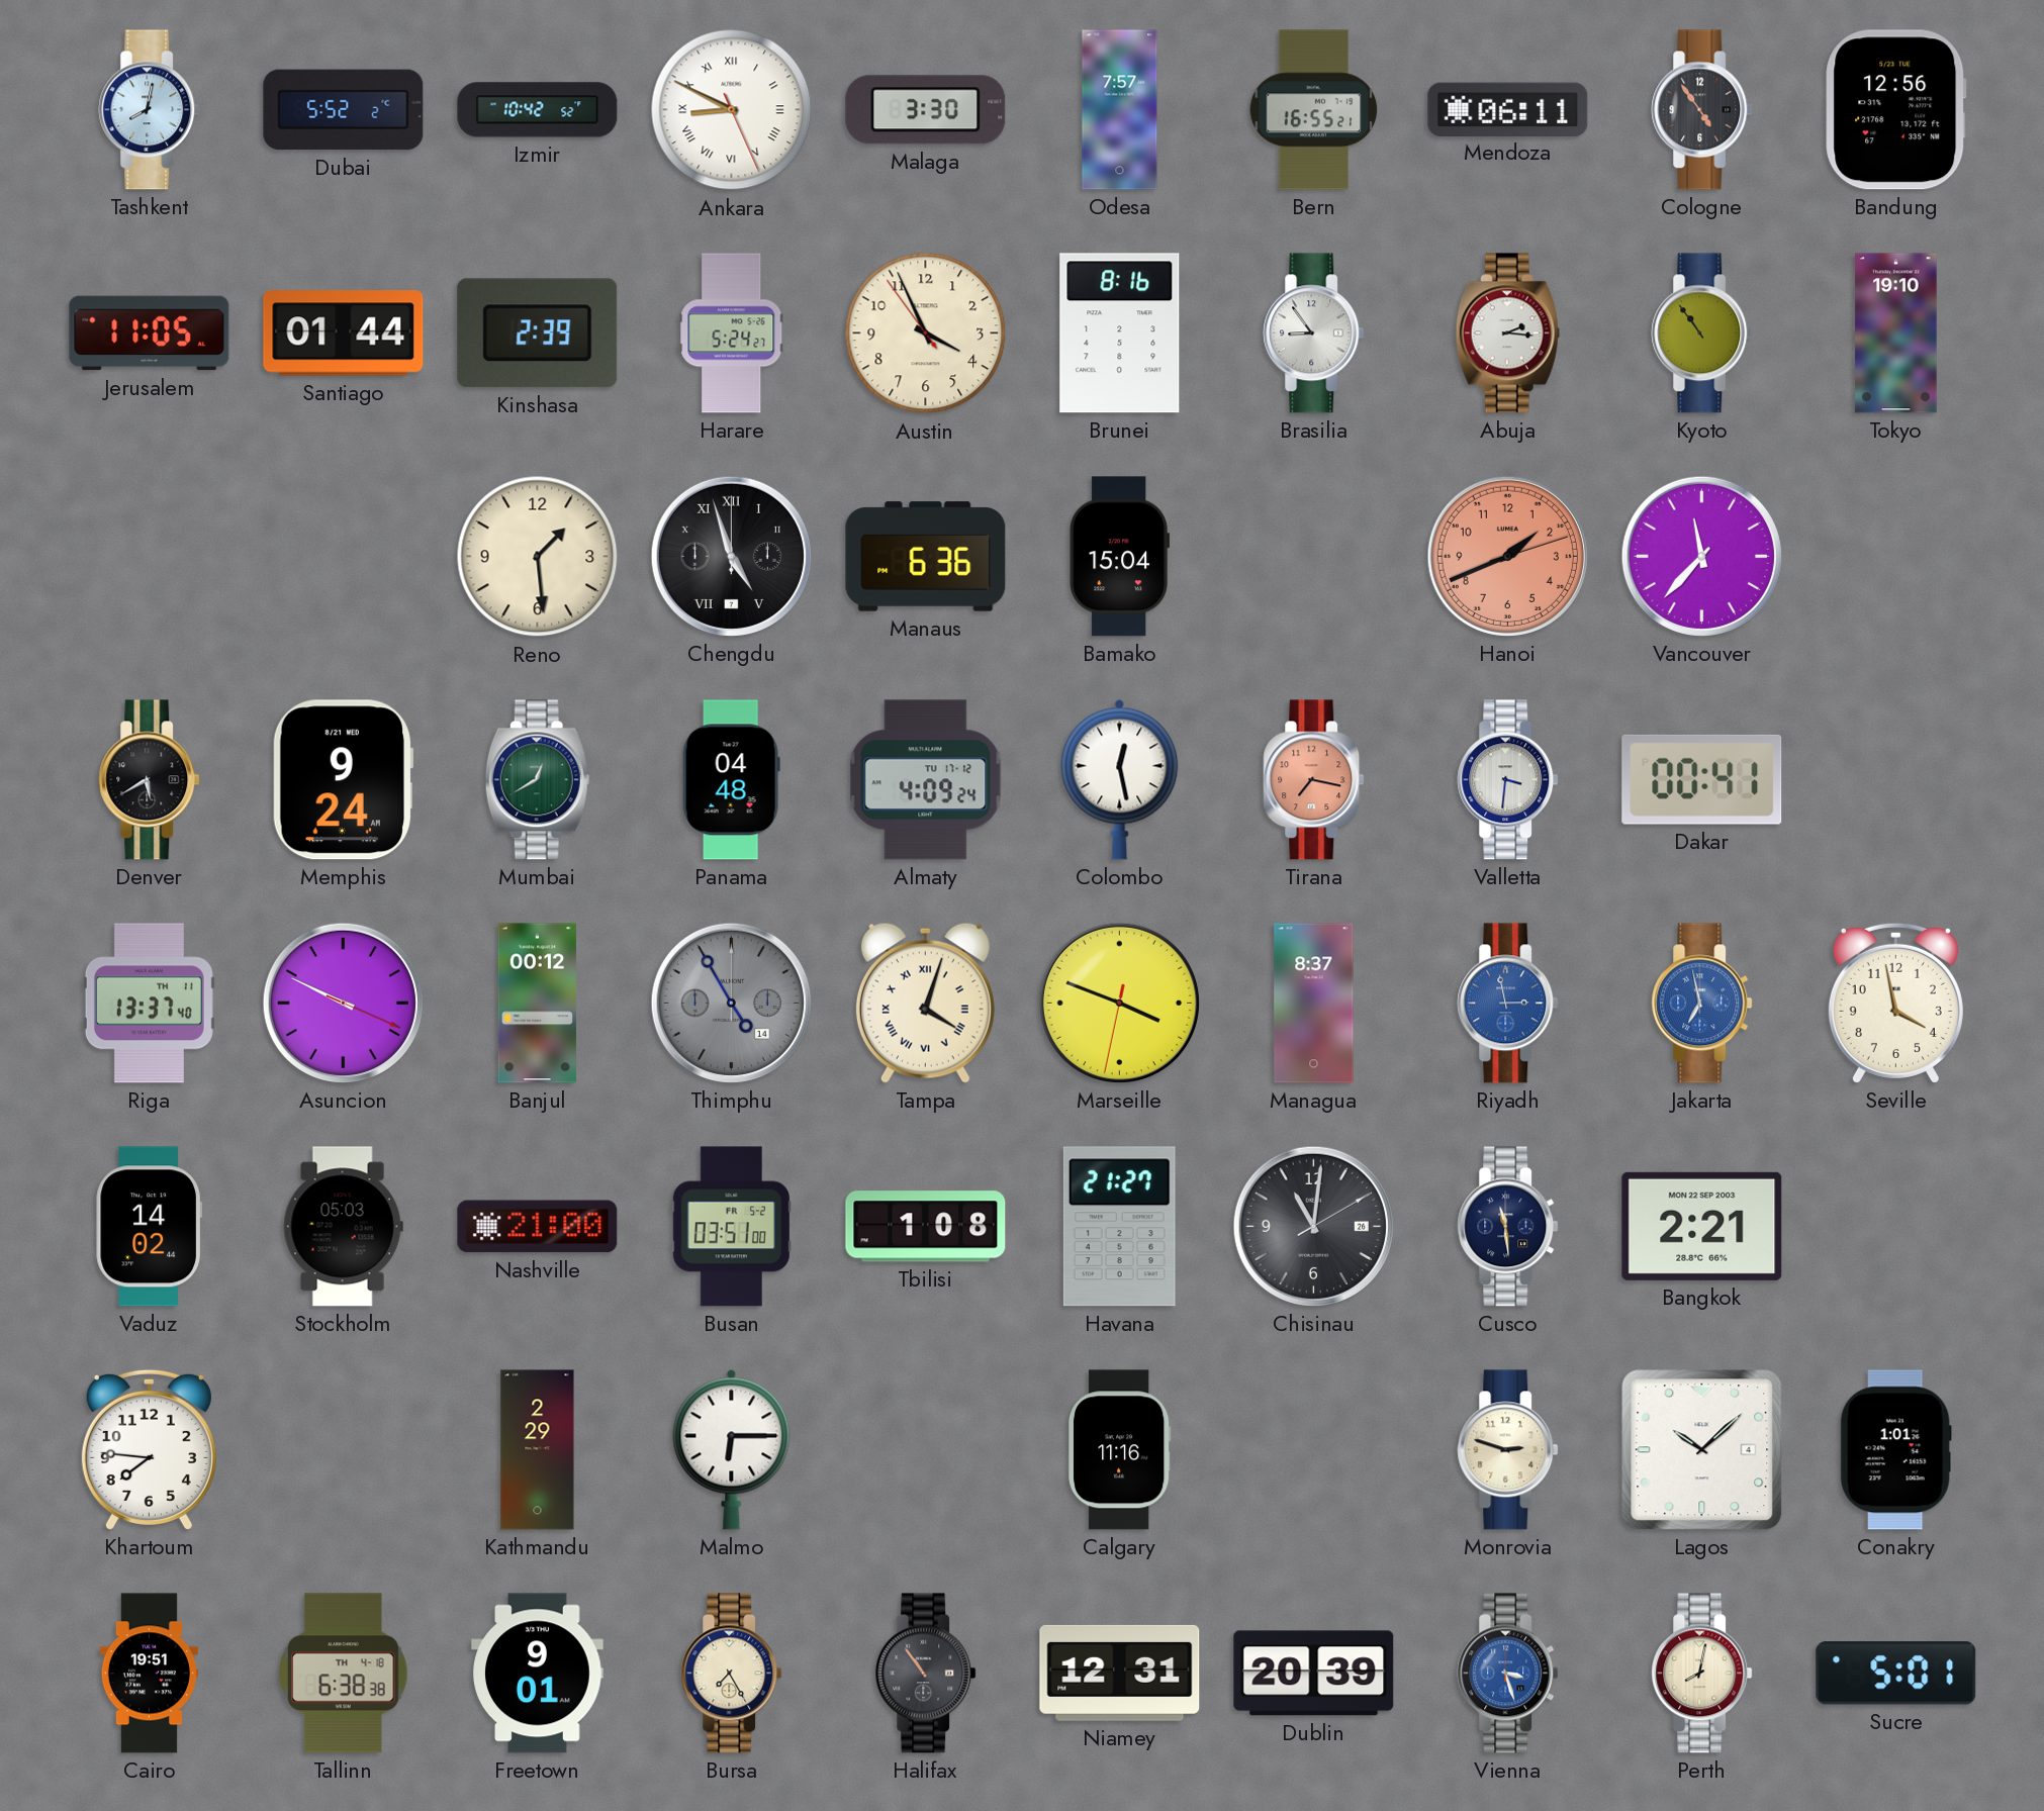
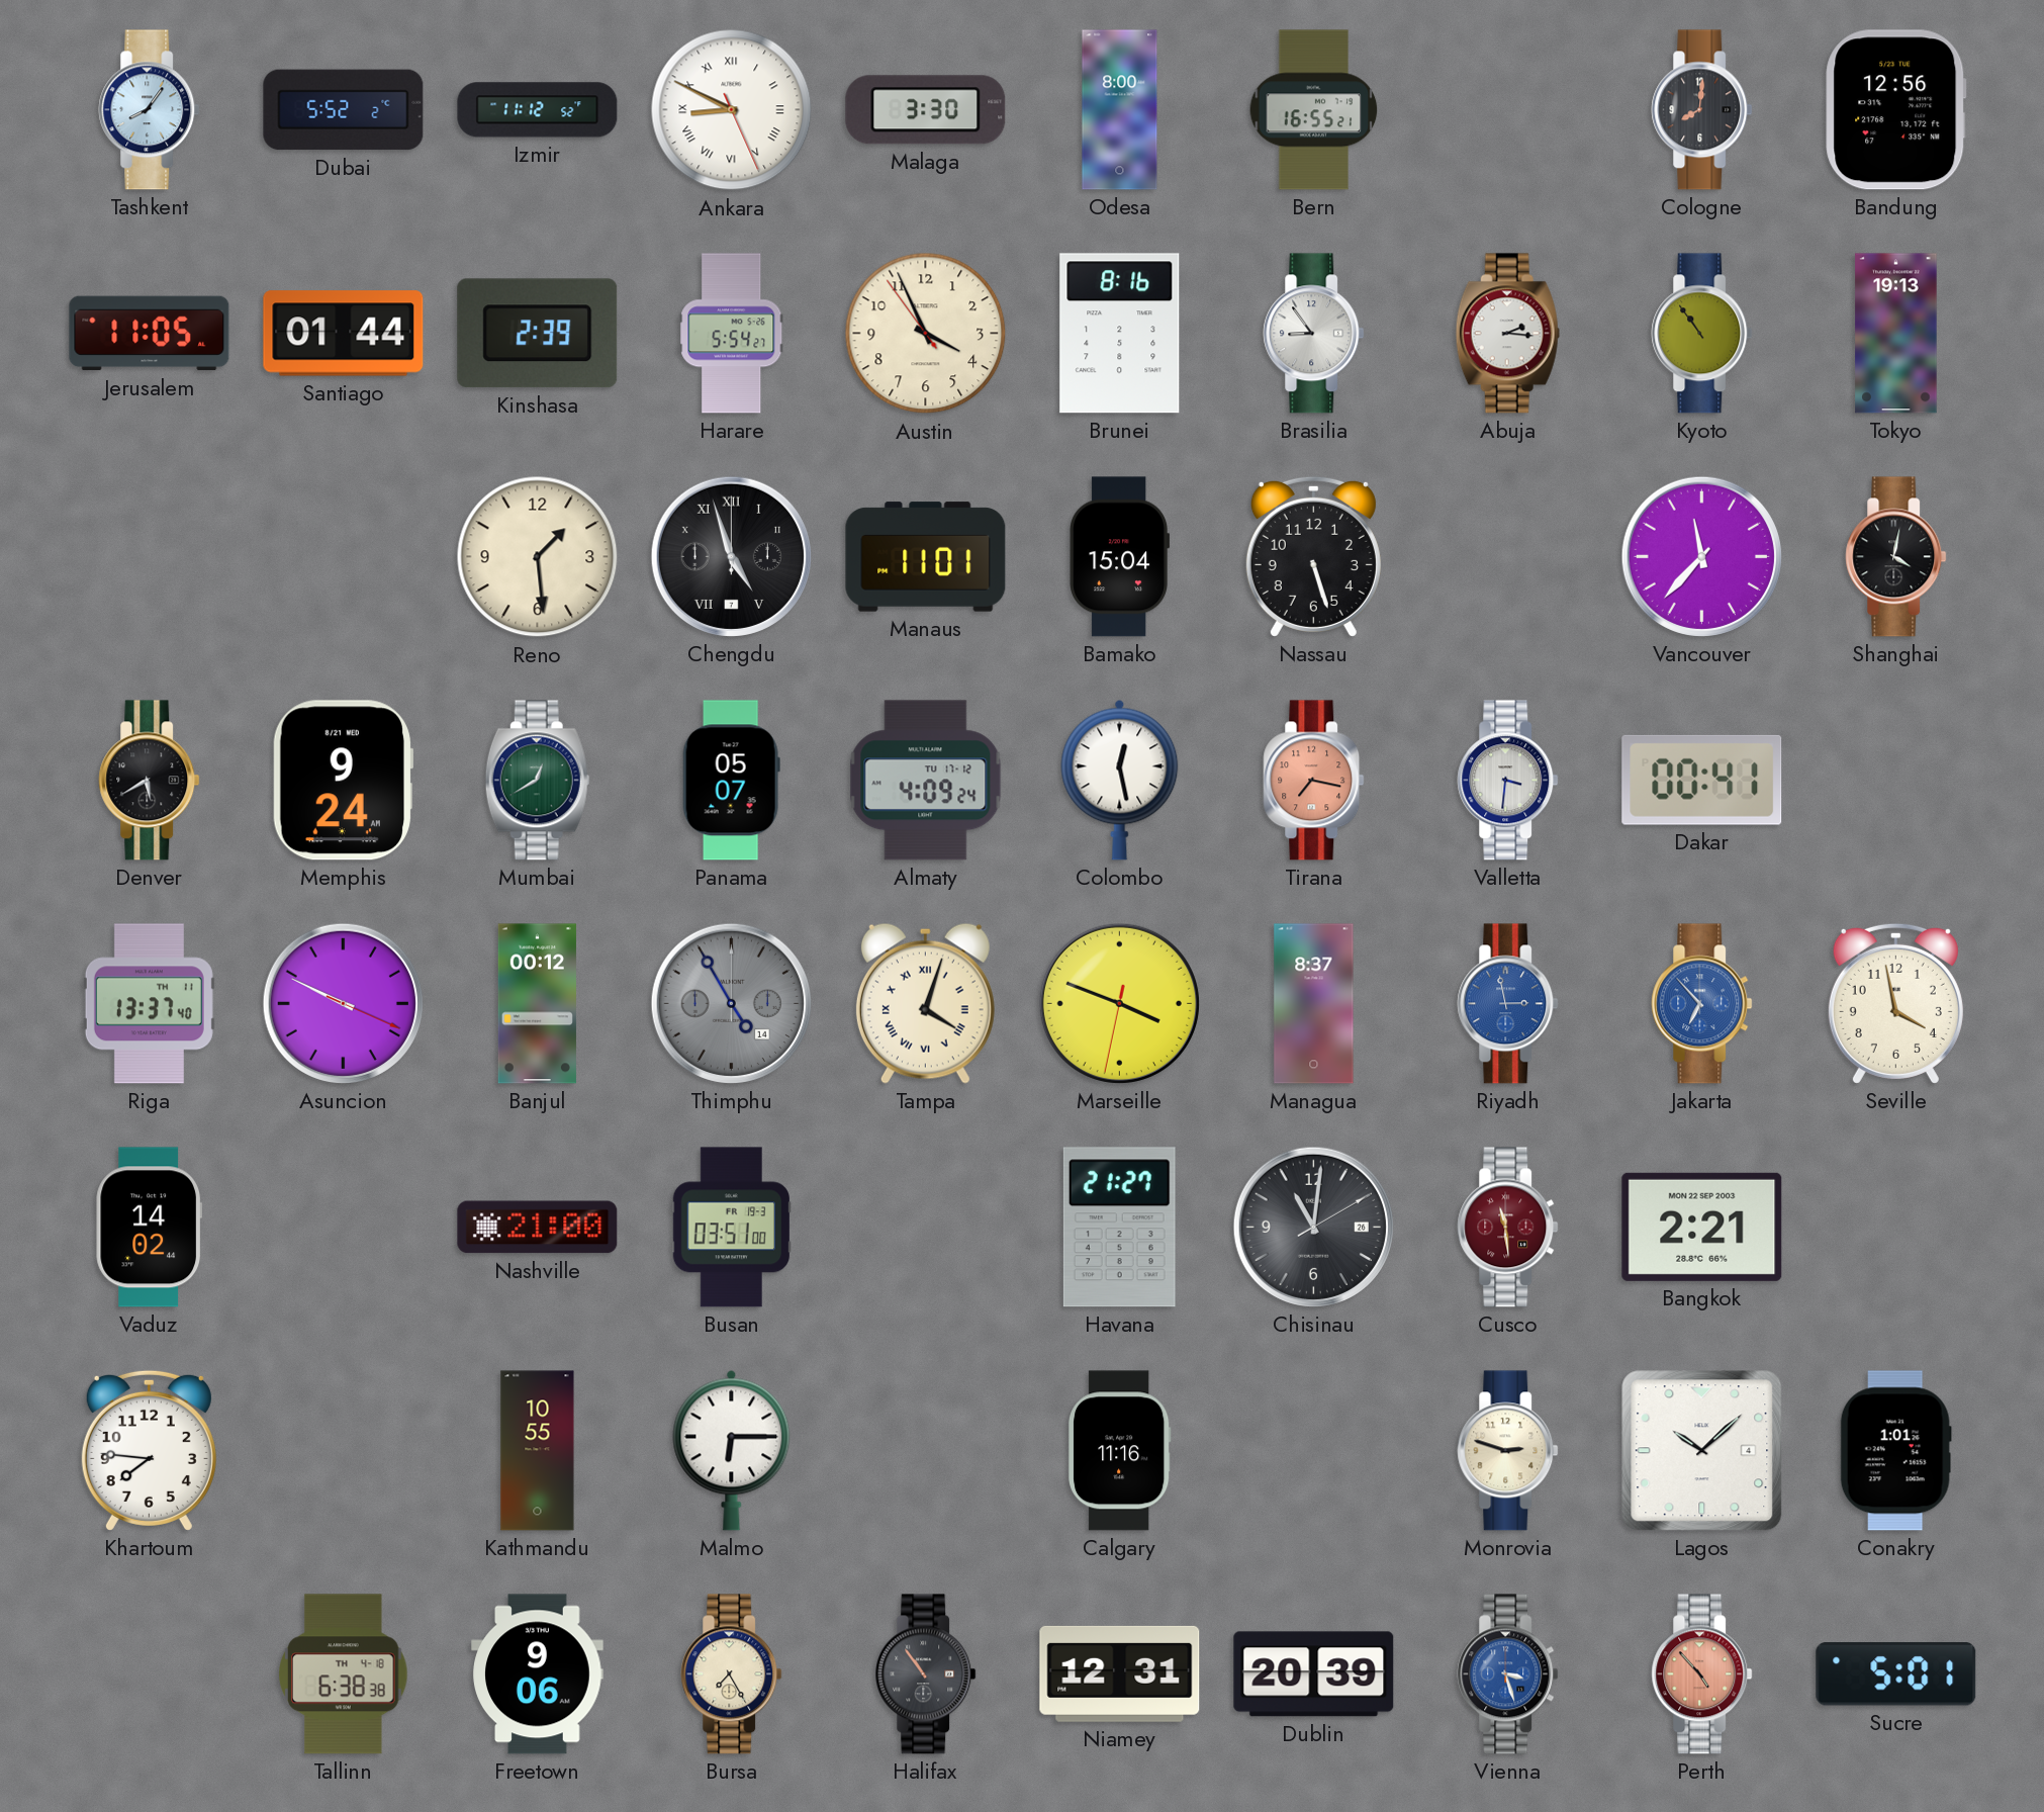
Tashkent: 8:02 -> 8:06
Izmir: 10:42 -> 11:12
Odesa: 7:57 -> 8:00
Mendoza: 06:11 -> none
Cologne: 4:54 -> 8:01
Harare: 5:24 -> 5:54
Tokyo: 19:10 -> 19:13
Manaus: 6:36 -> 11:01
Nassau: none -> 5:27
Hanoi: 1:41 -> none
Shanghai: none -> 4:02
Panama: 04:48 -> 05:07
Jakarta: 6:58 -> 6:53
Stockholm: 05:03 -> none
Busan date: FR 5-2 -> FR 19-3
Tbilisi: 1:08 -> none
Cusco dial: navy -> burgundy
Kathmandu: 2:29 -> 10:55
Cairo: 19:51 -> none
Freetown: 9:01 -> 9:06
Perth: 8:02 -> 4:53
Perth dial: cream -> salmon
